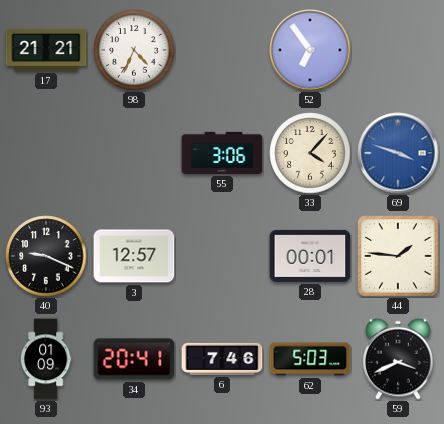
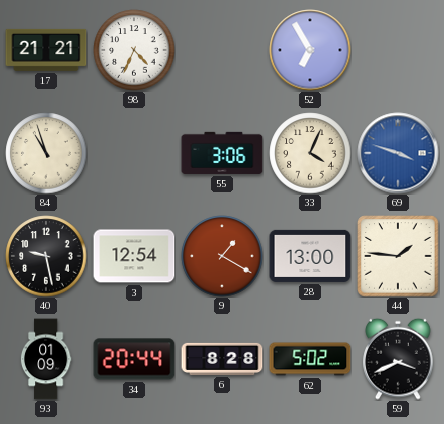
52: 6:54 -> 6:55
84: none -> 10:57
33: 4:07 -> 4:04
40: 9:19 -> 9:28
3: 12:57 -> 12:54
9: none -> 1:20
28: 00:01 -> 13:00
34: 20:41 -> 20:44
6: 7:46 -> 8:28
62: 5:03 -> 5:02
